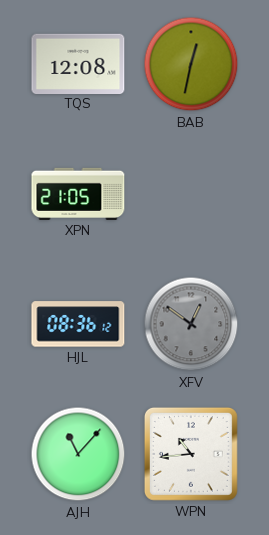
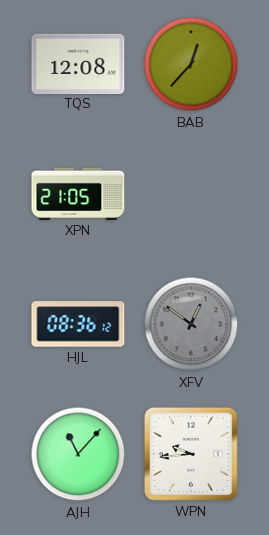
BAB: 12:32 -> 12:37
WPN: 10:44 -> 9:44
